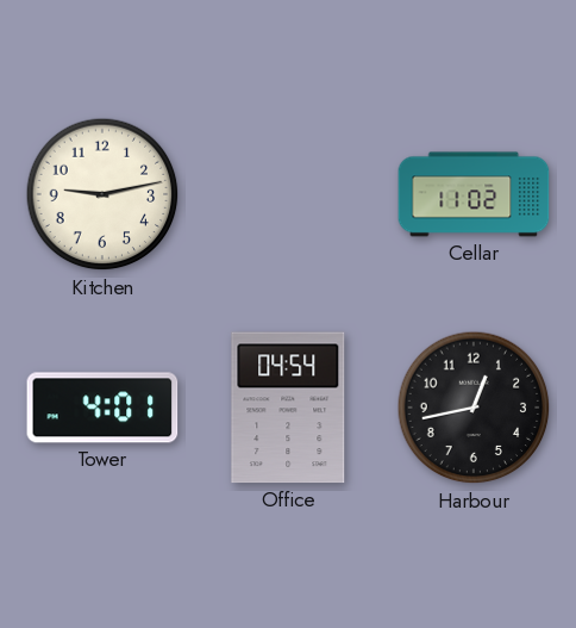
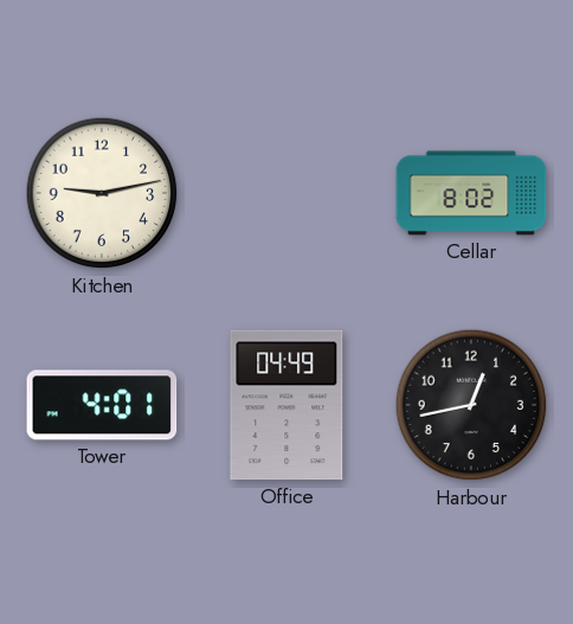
Cellar: 11:02 -> 8:02
Office: 04:54 -> 04:49
